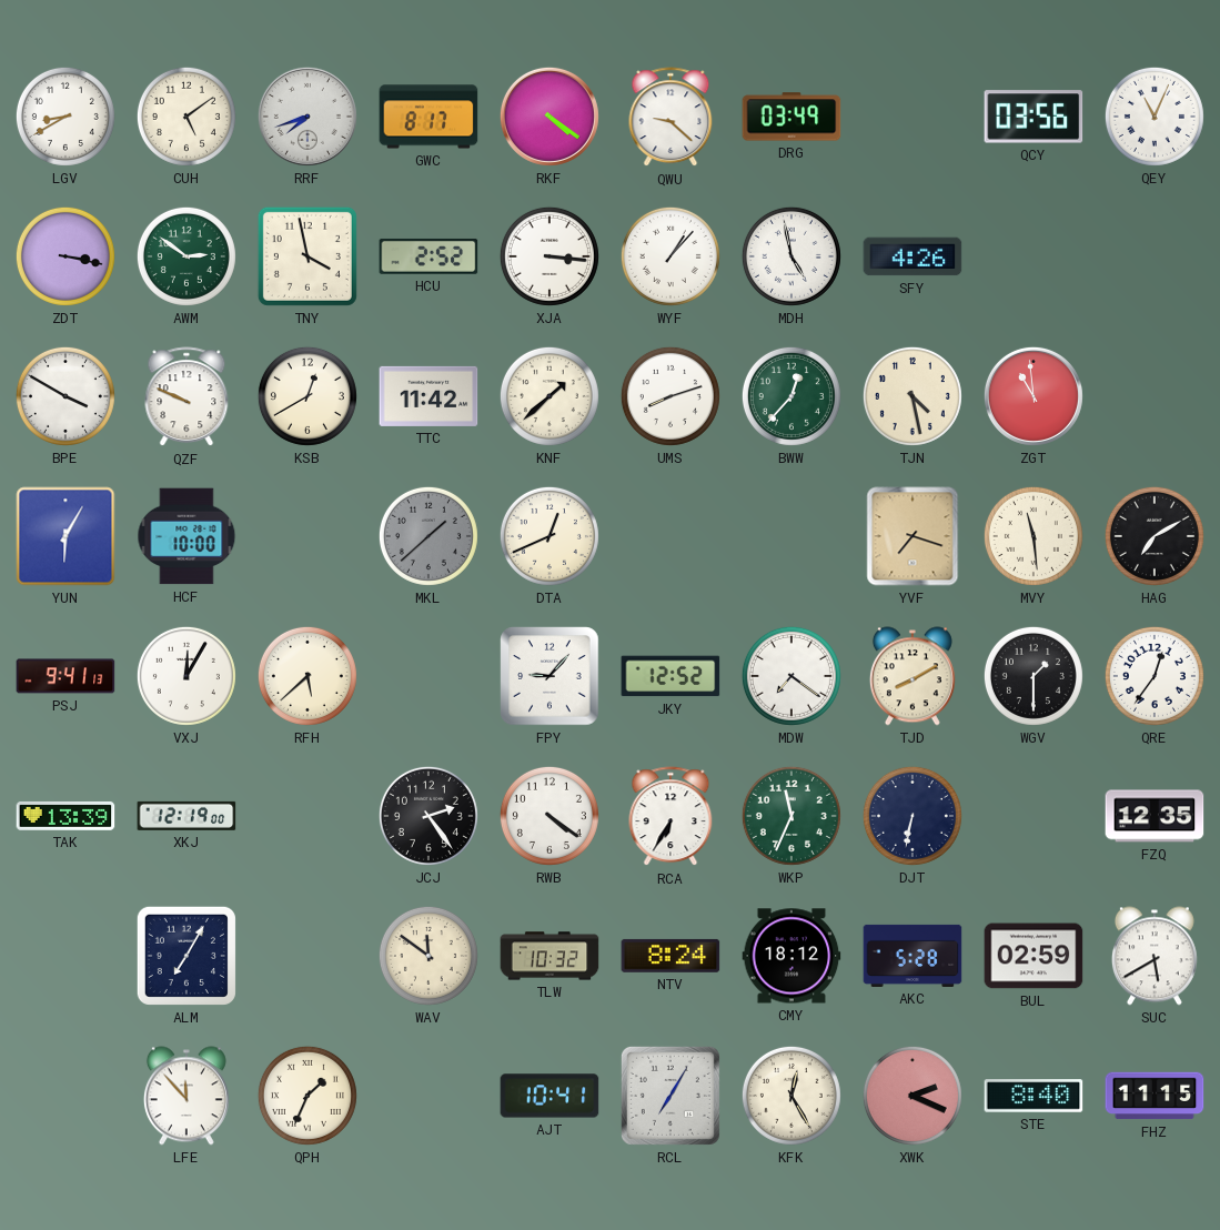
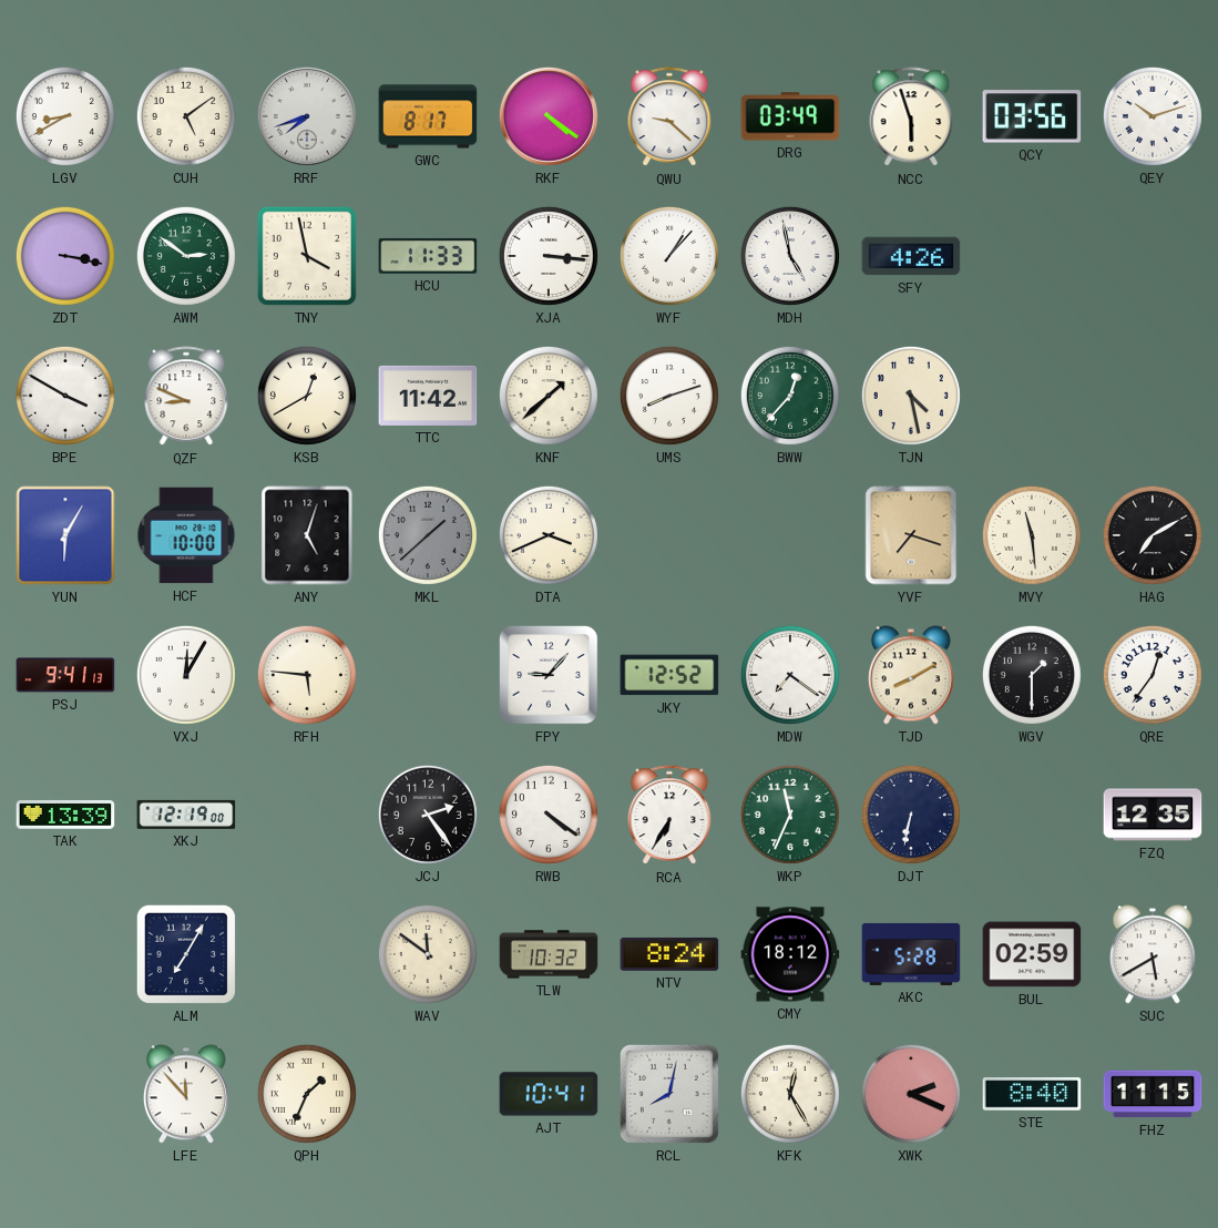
NCC: none -> 5:57
QEY: 11:04 -> 10:12
HCU: 2:52 -> 11:33
QZF: 9:49 -> 8:49
ZGT: 10:59 -> none
ANY: none -> 5:03
DTA: 12:41 -> 3:41
RFH: 5:38 -> 5:46
RCL: 7:05 -> 8:02
